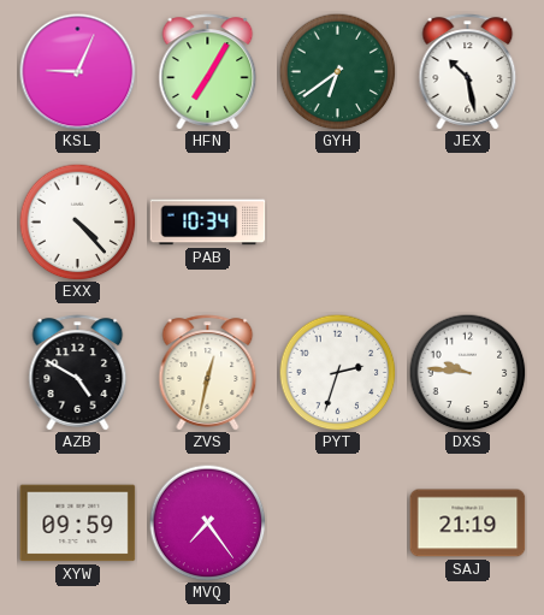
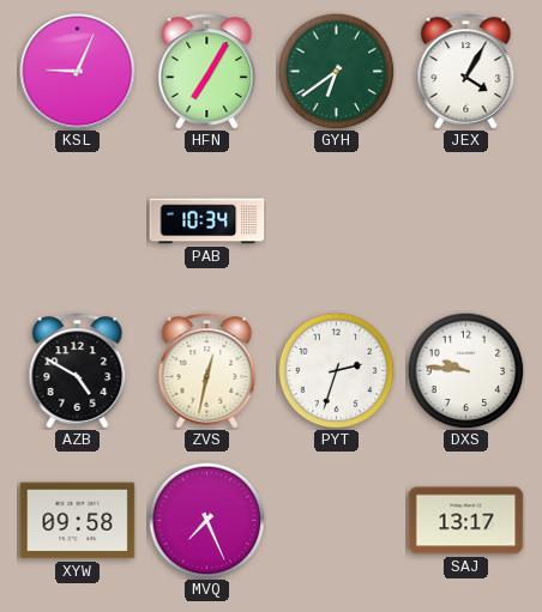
JEX: 10:28 -> 4:05
EXX: 4:23 -> none
XYW: 09:59 -> 09:58
MVQ: 7:24 -> 7:26
SAJ: 21:19 -> 13:17
